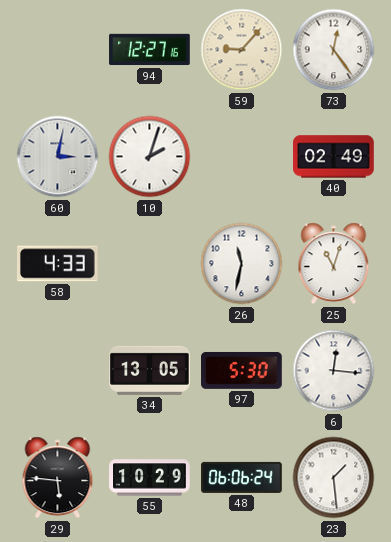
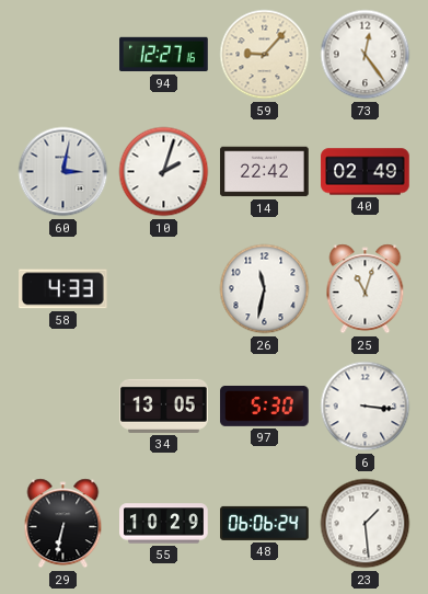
14: none -> 22:42
6: 12:16 -> 3:16
29: 5:46 -> 6:32
